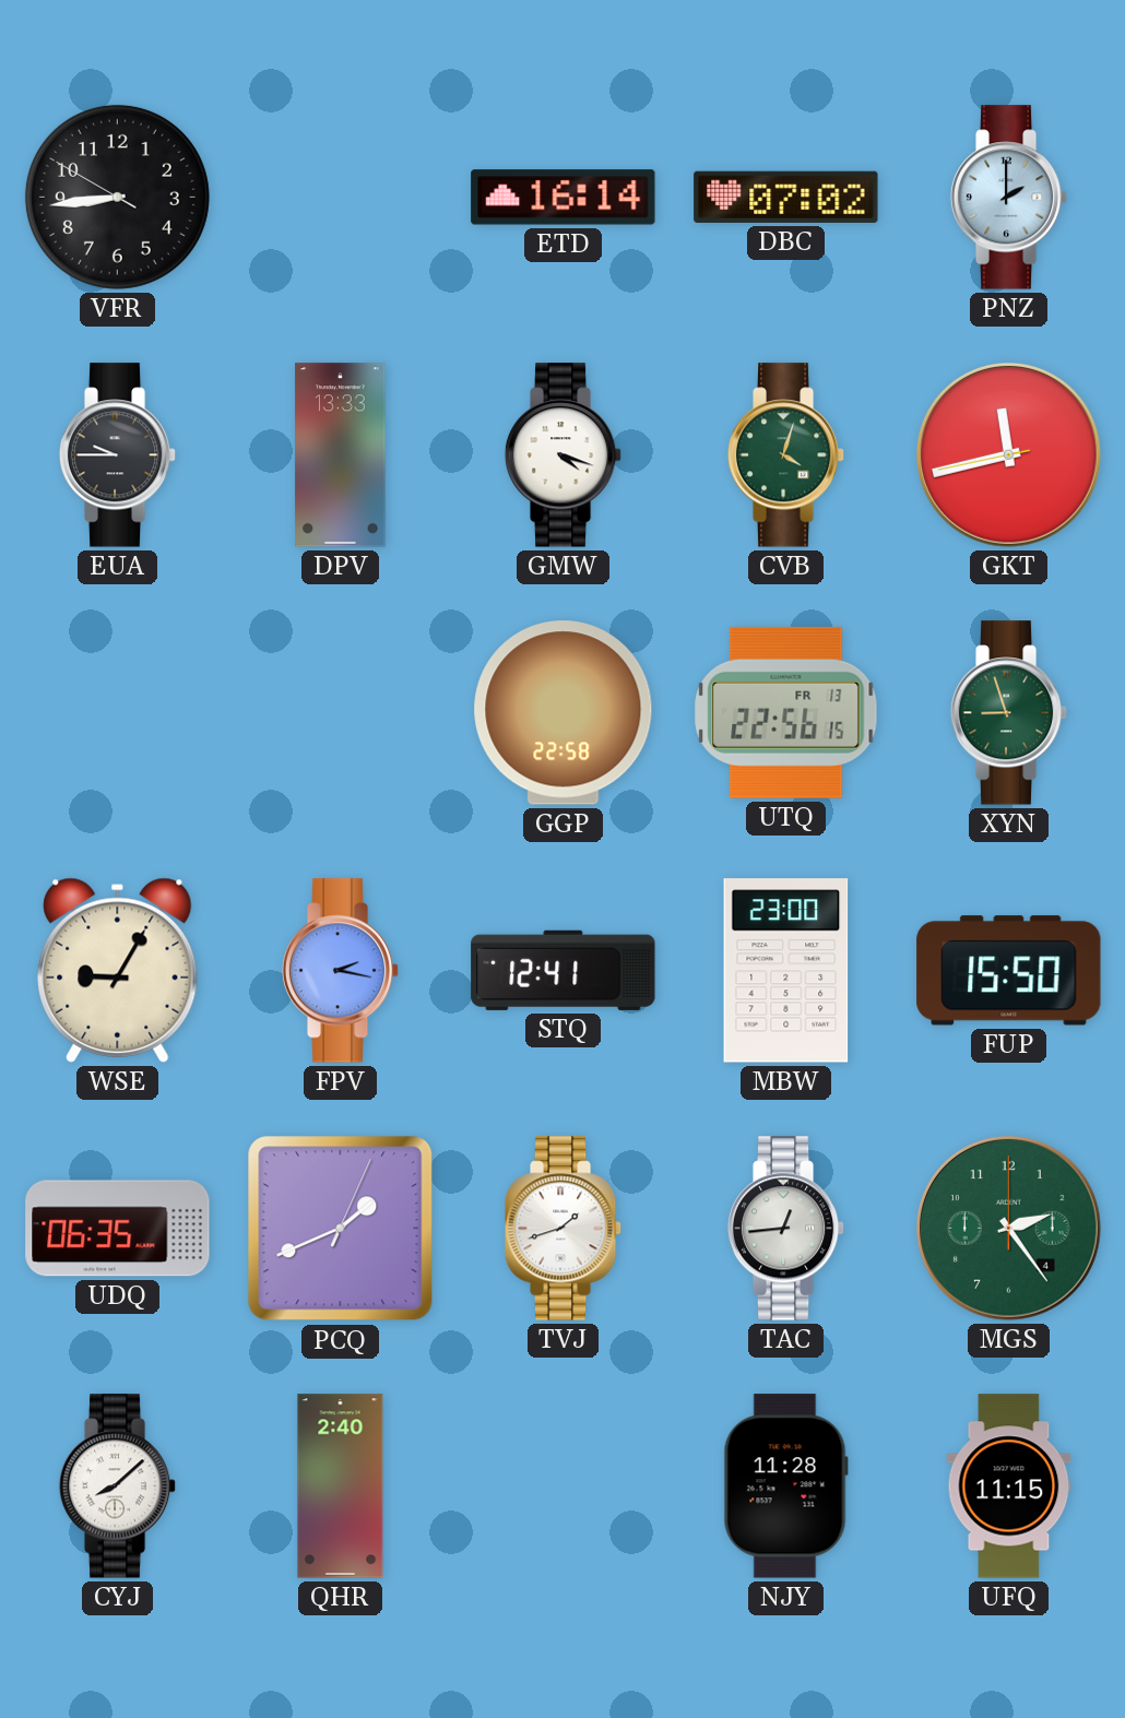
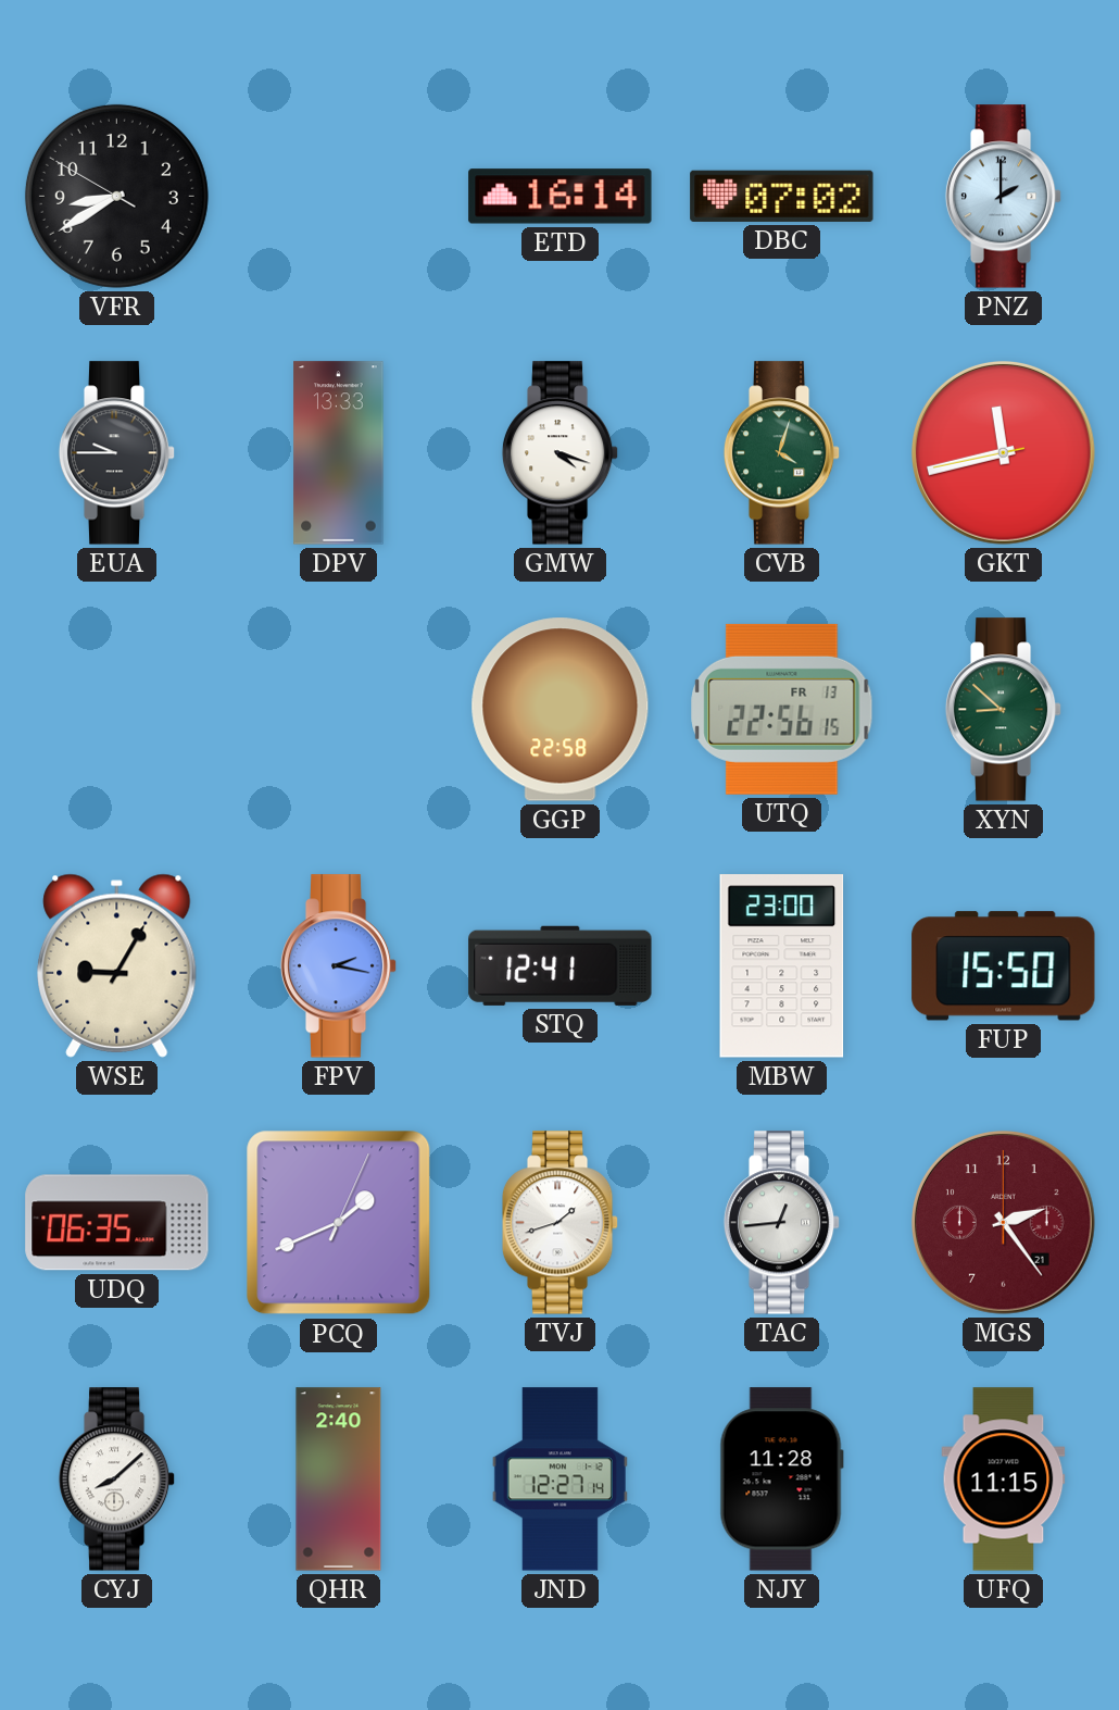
VFR: 8:43 -> 8:39
XYN: 8:57 -> 8:52
MGS date: 4 -> 21
MGS dial: green -> burgundy
JND: none -> 12:27
